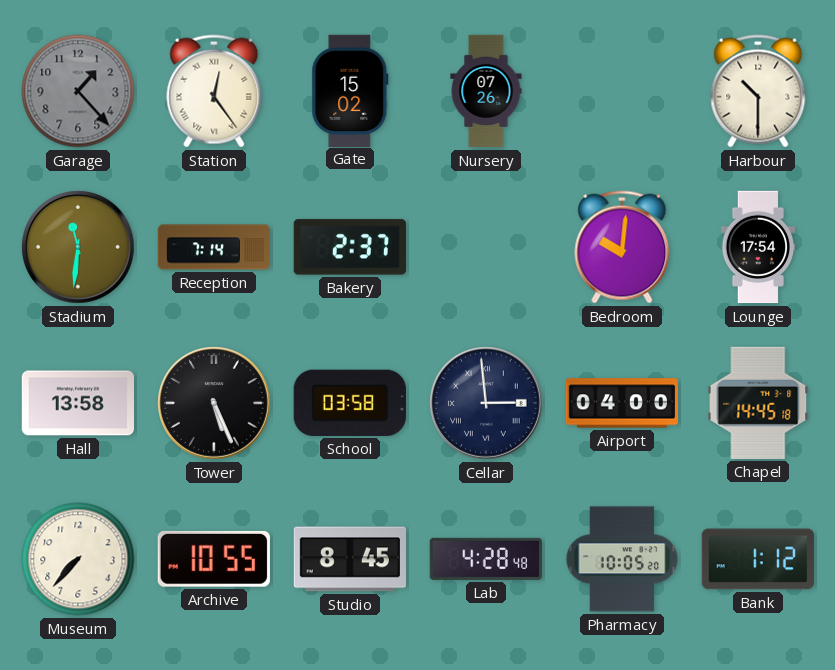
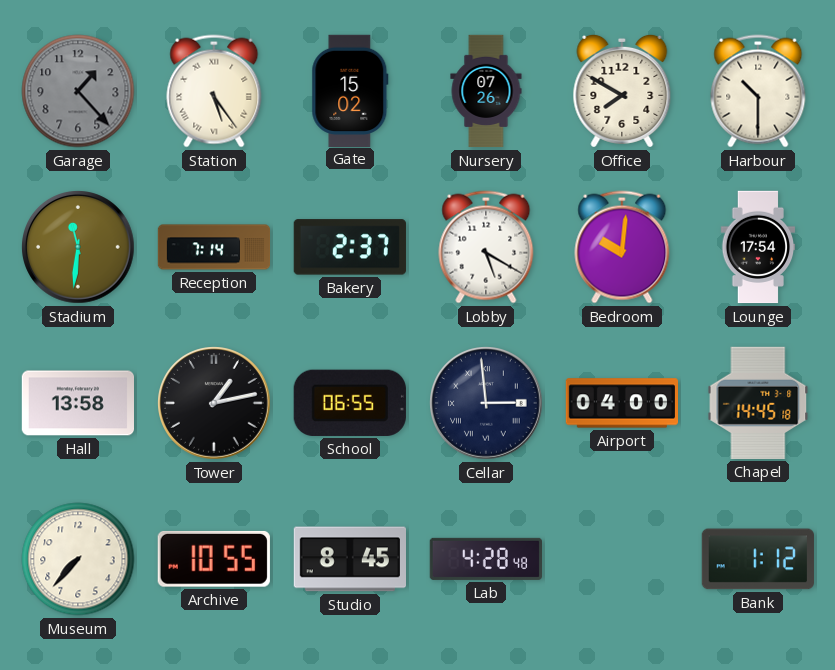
Station: 12:24 -> 5:24
Office: none -> 7:50
Lobby: none -> 5:20
Tower: 5:26 -> 1:13
School: 03:58 -> 06:55
Pharmacy: 10:05 -> none
